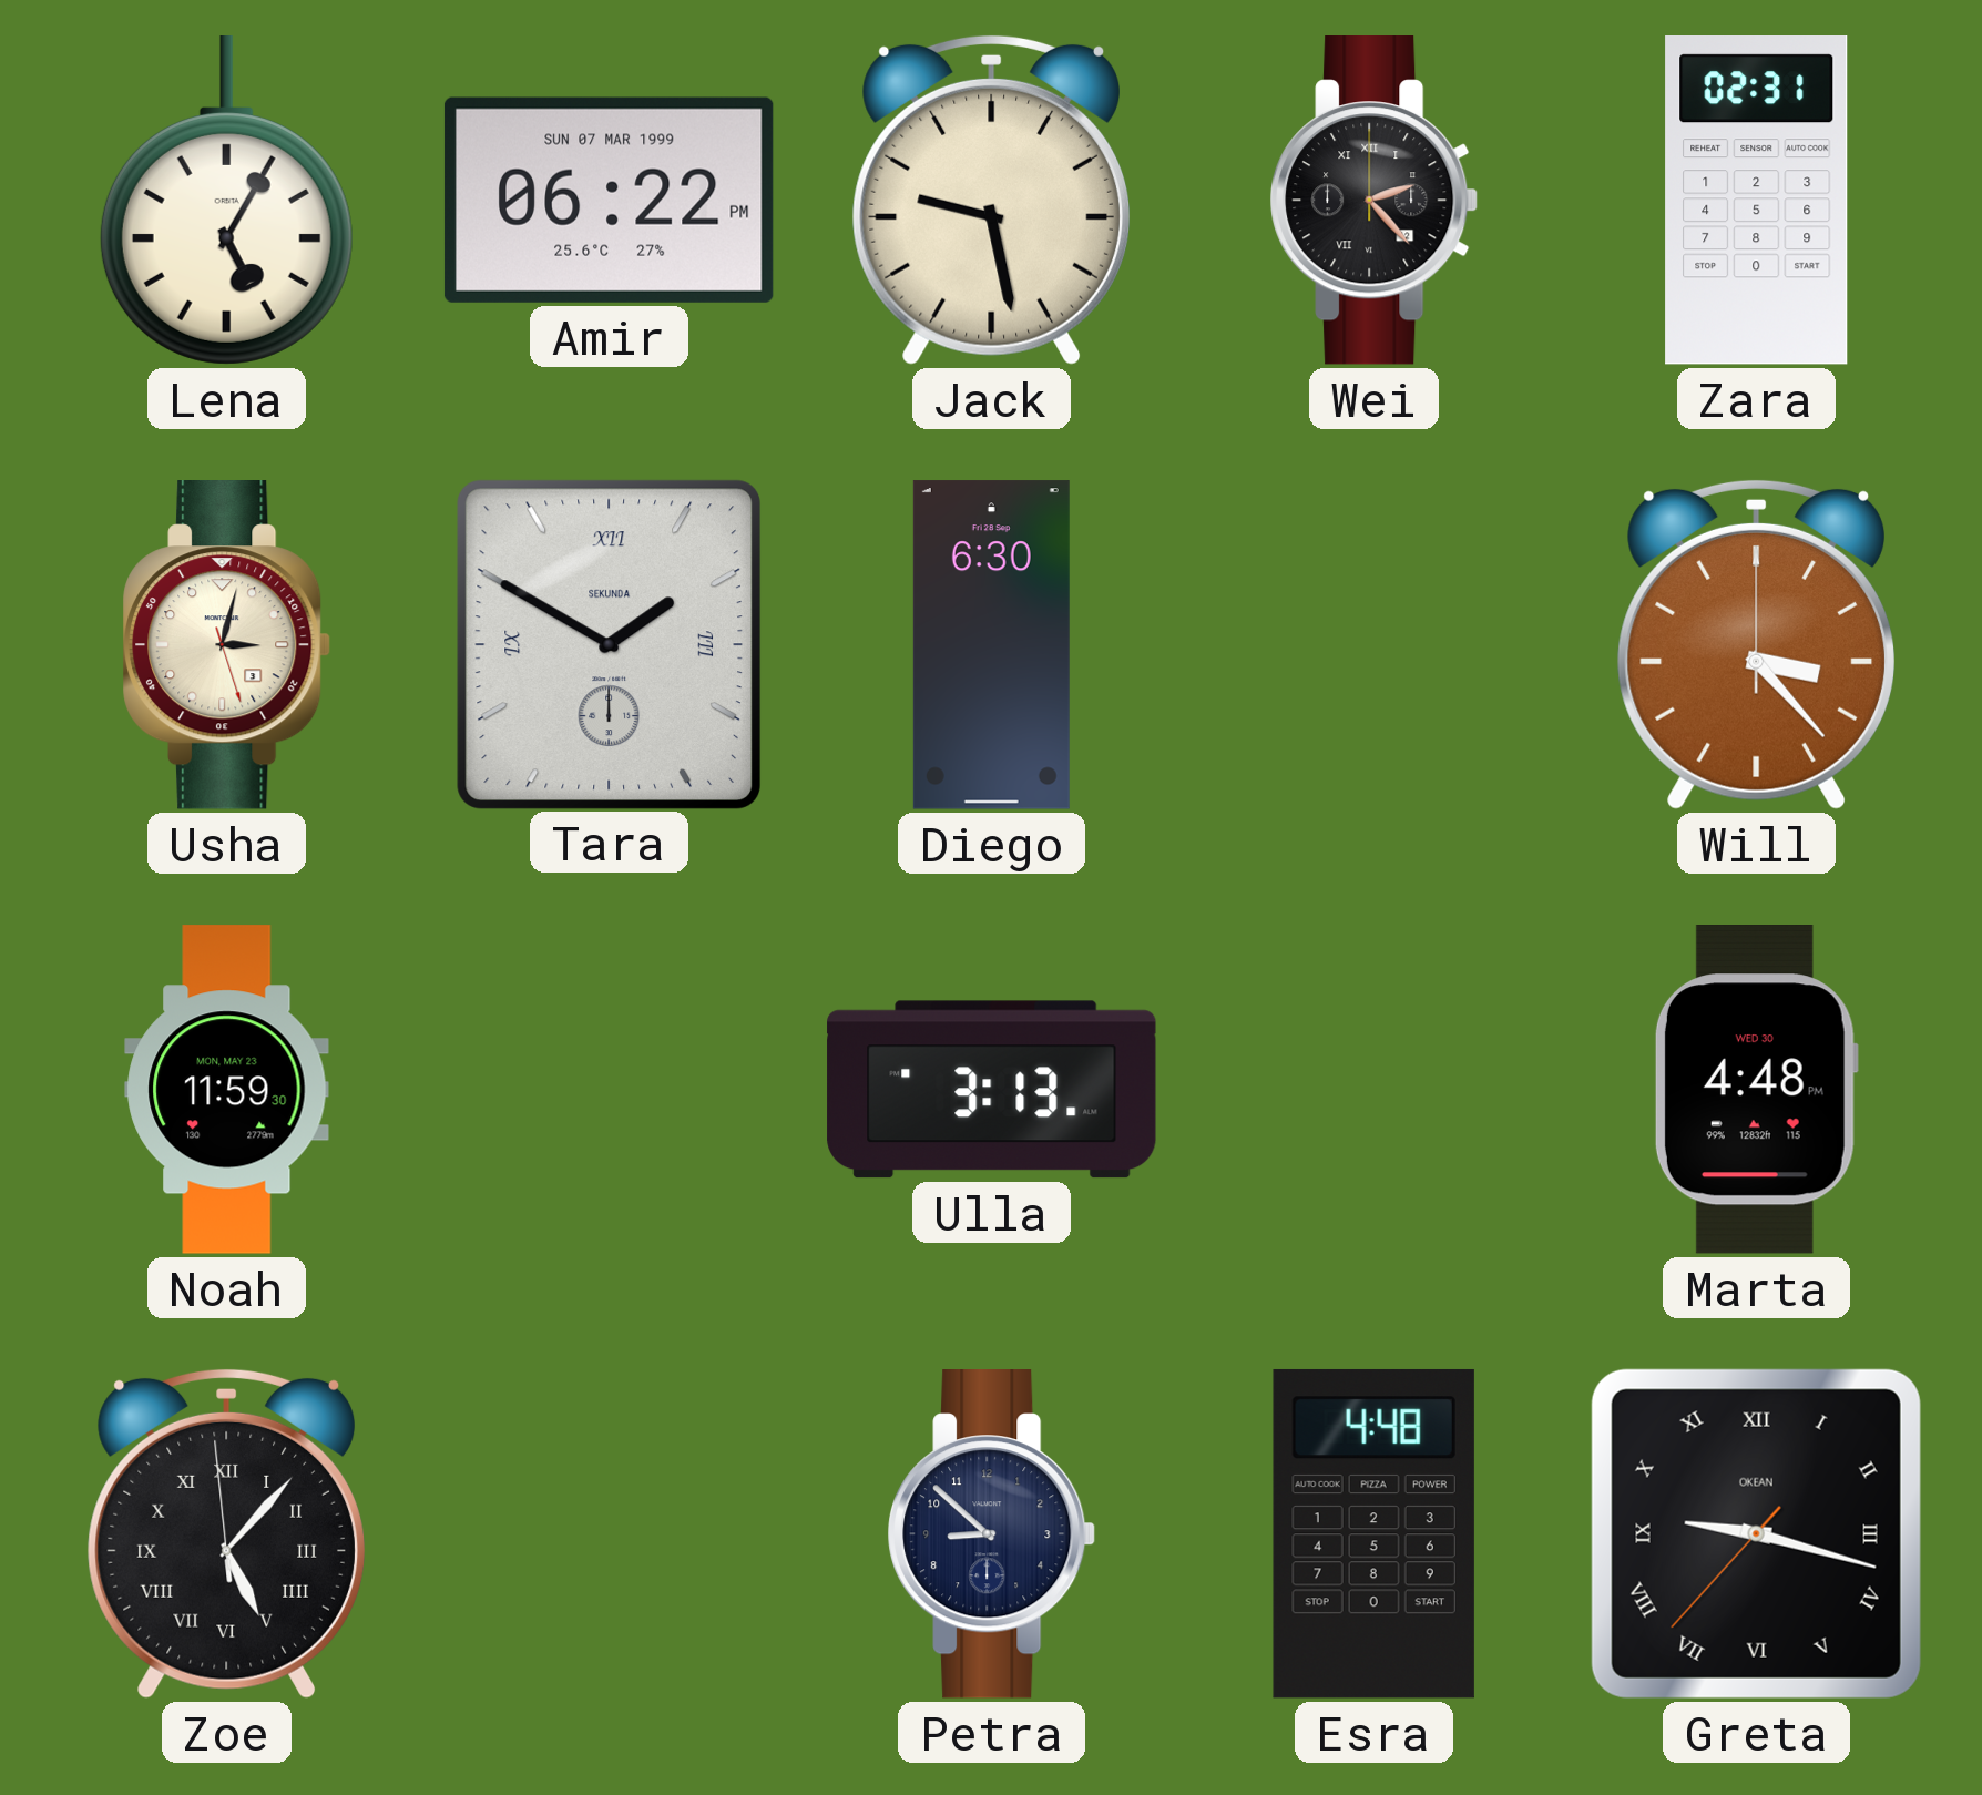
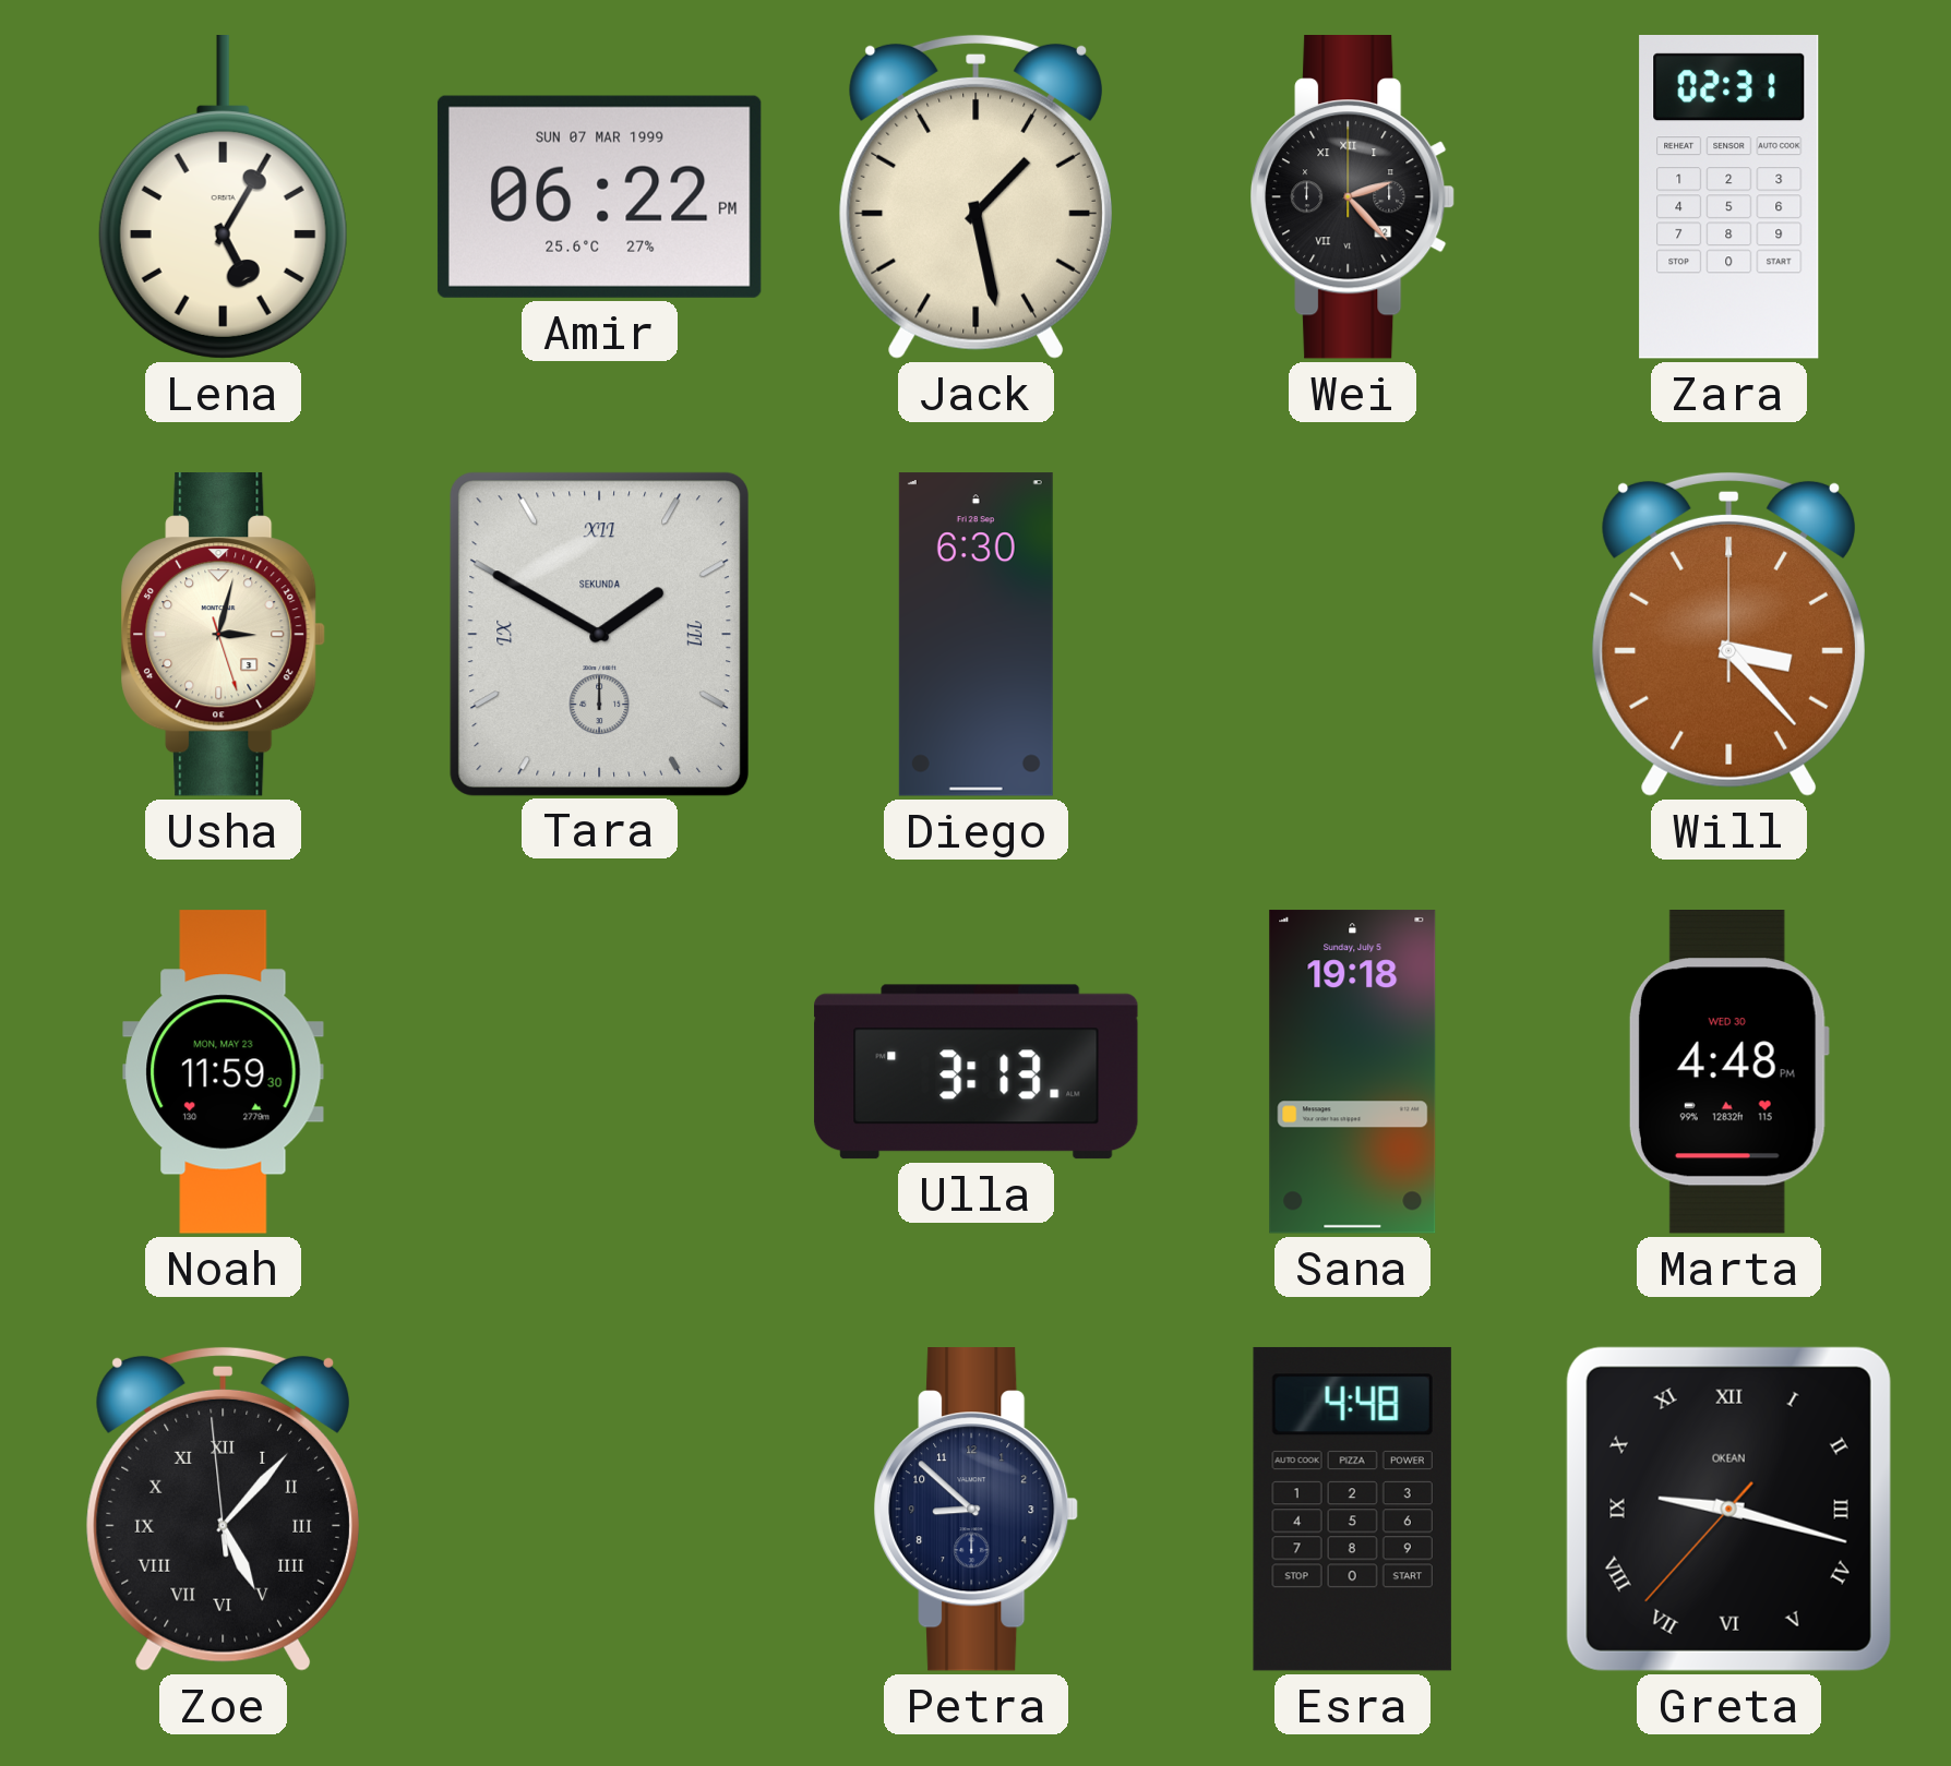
Jack: 9:28 -> 1:28
Sana: none -> 19:18
